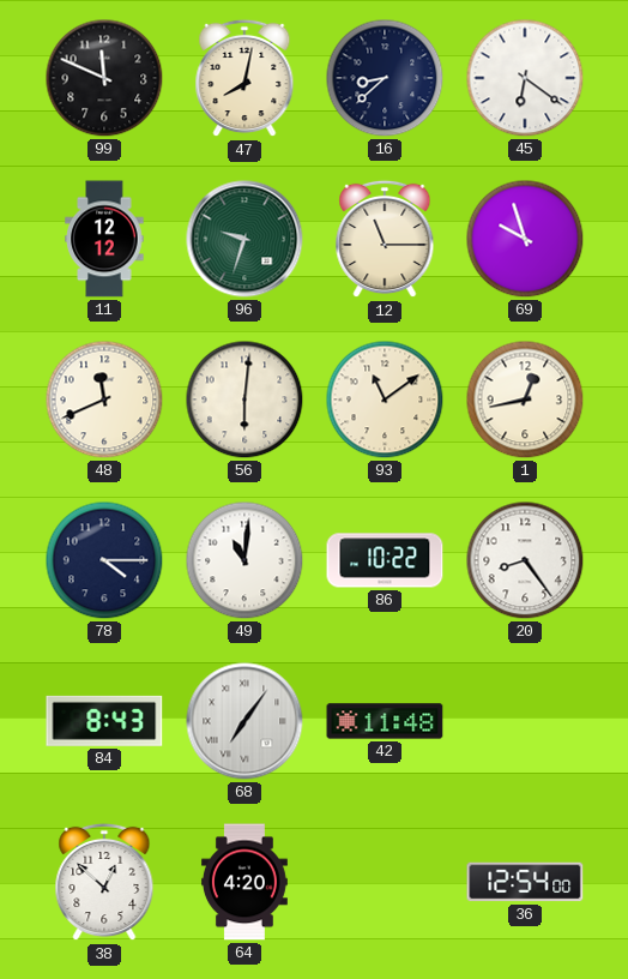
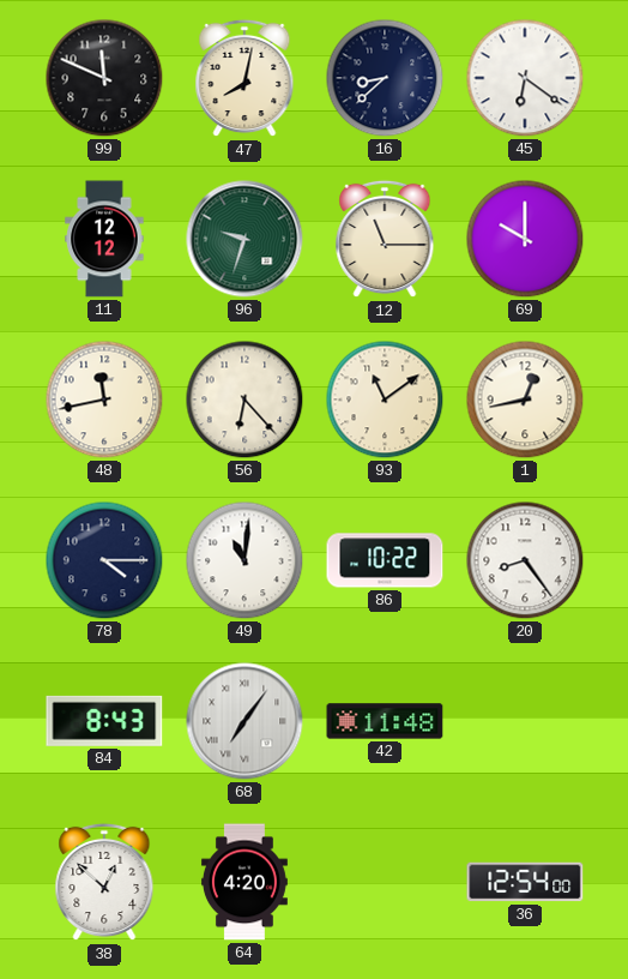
69: 9:57 -> 10:00
48: 11:41 -> 11:43
56: 6:01 -> 6:23
